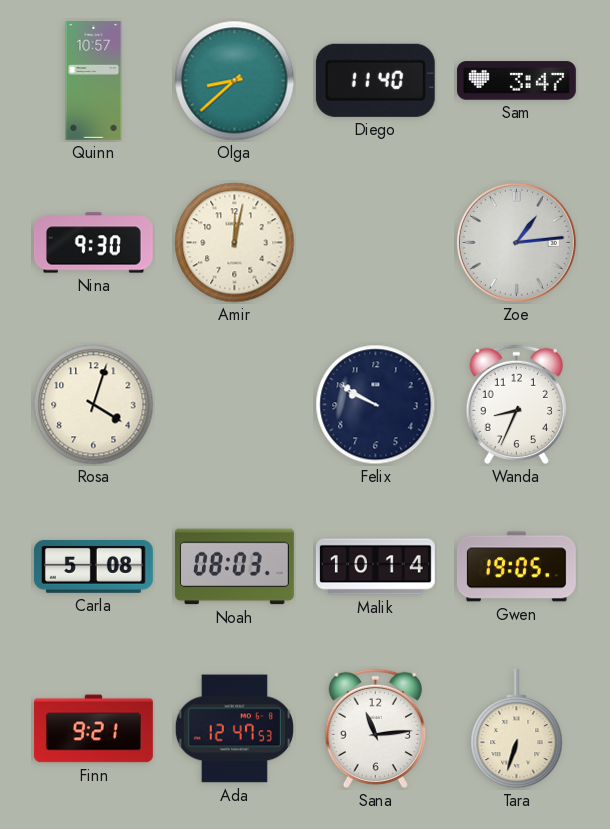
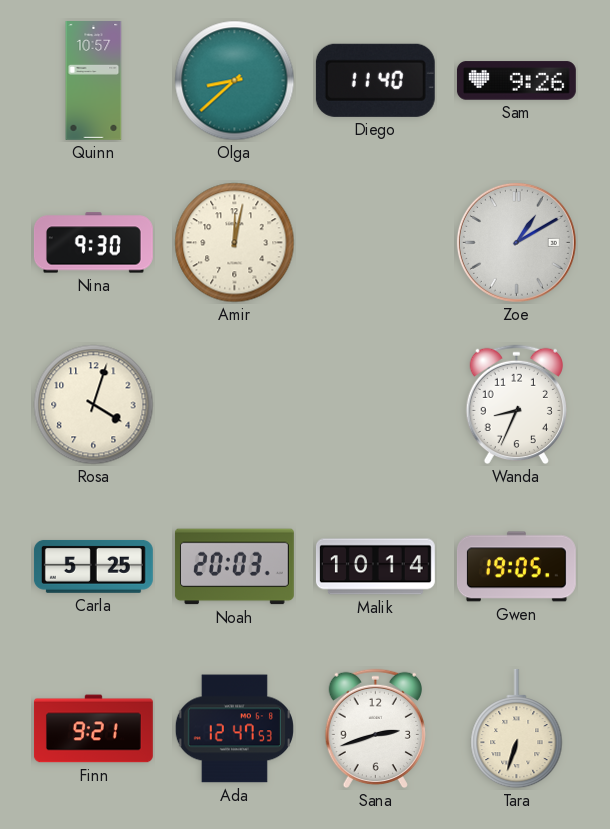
Sam: 3:47 -> 9:26
Zoe: 1:14 -> 1:10
Felix: 9:50 -> none
Carla: 5:08 -> 5:25
Noah: 08:03 -> 20:03
Sana: 11:14 -> 2:42
